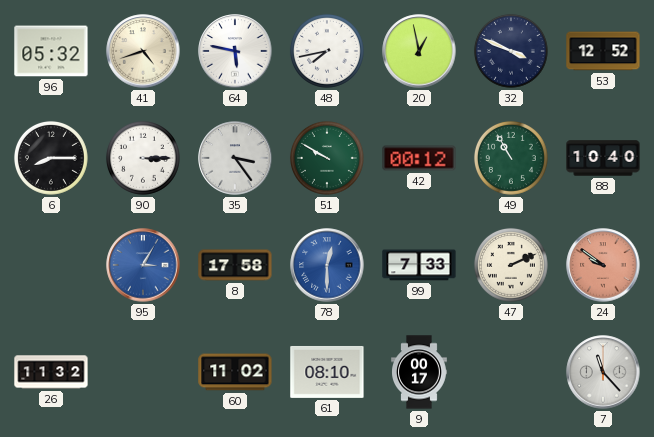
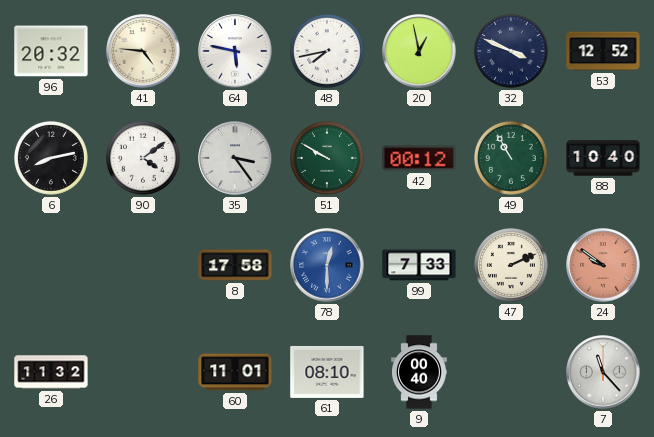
96: 05:32 -> 20:32
41: 4:42 -> 4:46
6: 8:15 -> 8:13
90: 3:15 -> 4:09
95: 3:05 -> none
60: 11:02 -> 11:01
9: 00:17 -> 00:40
